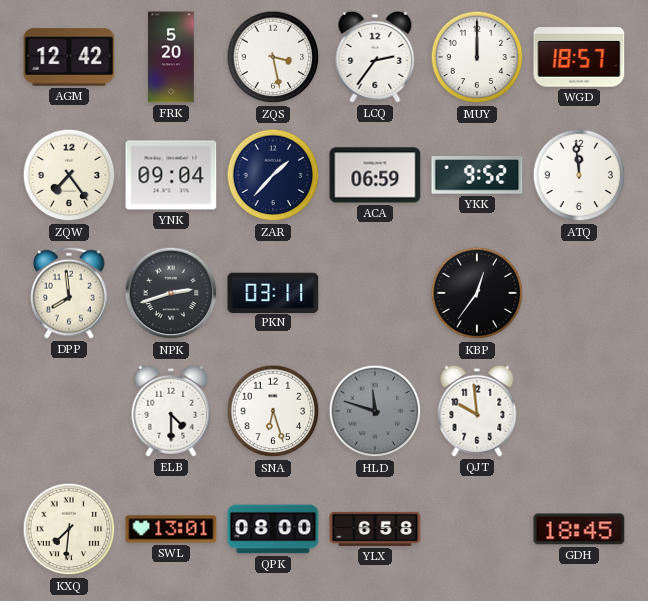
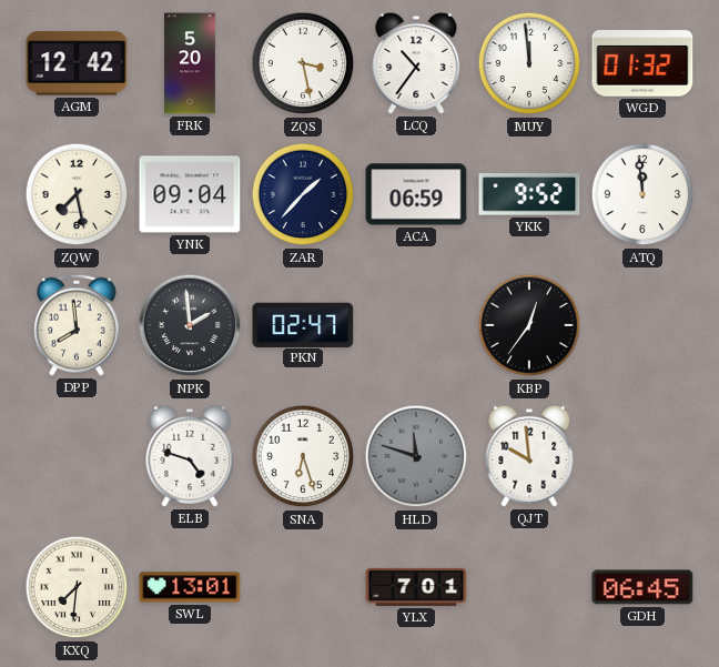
LCQ: 2:36 -> 10:36
MUY: 12:00 -> 11:59
WGD: 18:57 -> 01:32
ZQW: 7:24 -> 7:28
NPK: 2:42 -> 1:59
PKN: 03:11 -> 02:47
ELB: 4:30 -> 4:48
QPK: 08:00 -> none
YLX: 6:58 -> 7:01
GDH: 18:45 -> 06:45
